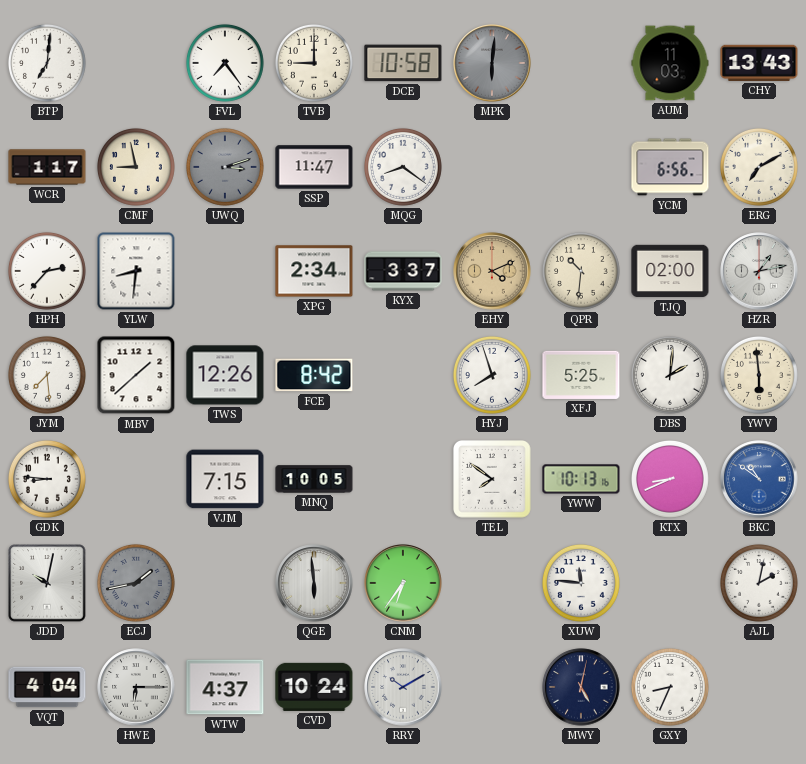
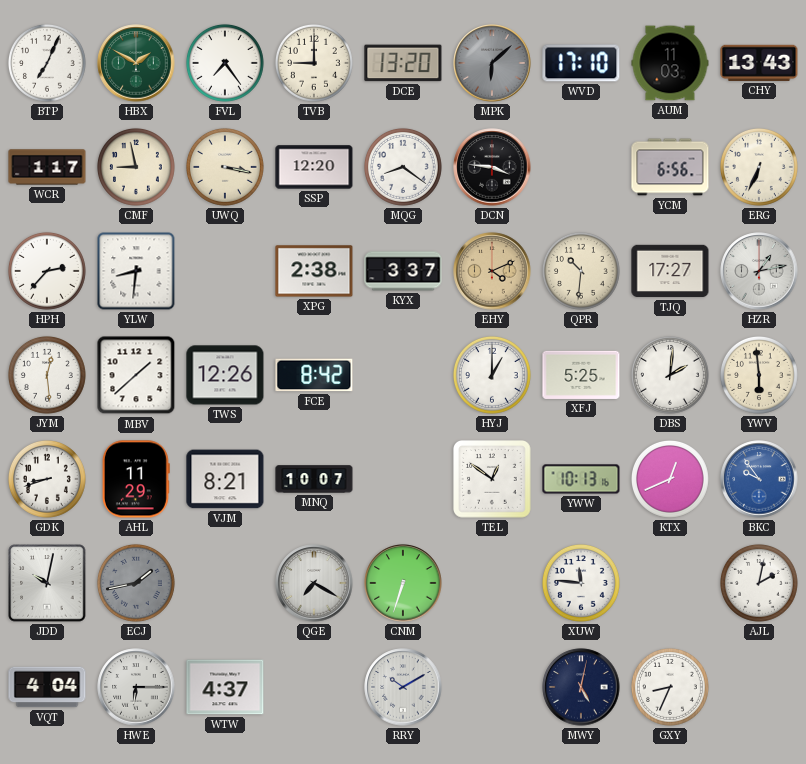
BTP: 7:01 -> 7:04
HBX: none -> 1:50
DCE: 10:58 -> 13:20
MPK: 6:01 -> 6:08
WVD: none -> 17:10
UWQ: 3:12 -> 3:17
UWQ dial: grey -> cream
SSP: 11:47 -> 12:20
DCN: none -> 3:46
ERG: 7:10 -> 6:34
XPG: 2:34 -> 2:38
TJQ: 02:00 -> 17:27
JYM: 7:29 -> 12:29
HYJ: 7:57 -> 1:00
GDK: 8:46 -> 8:42
AHL: none -> 11:29
VJM: 7:15 -> 8:21
MNQ: 10:05 -> 10:07
TEL: 7:51 -> 12:51
KTX: 8:41 -> 12:41
BKC: 10:51 -> 9:54
QGE: 5:59 -> 7:20
CNM: 6:36 -> 6:33
CVD: 10:24 -> none
